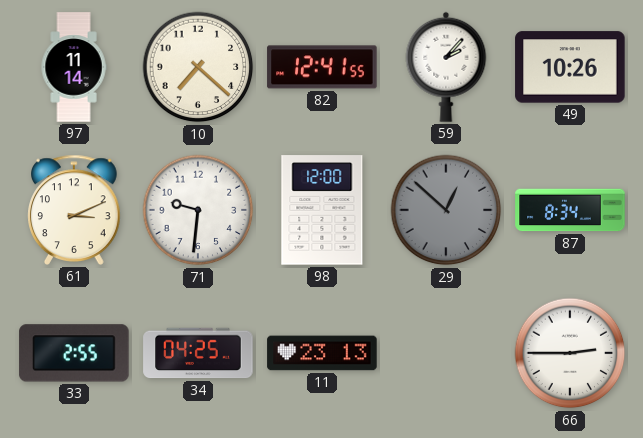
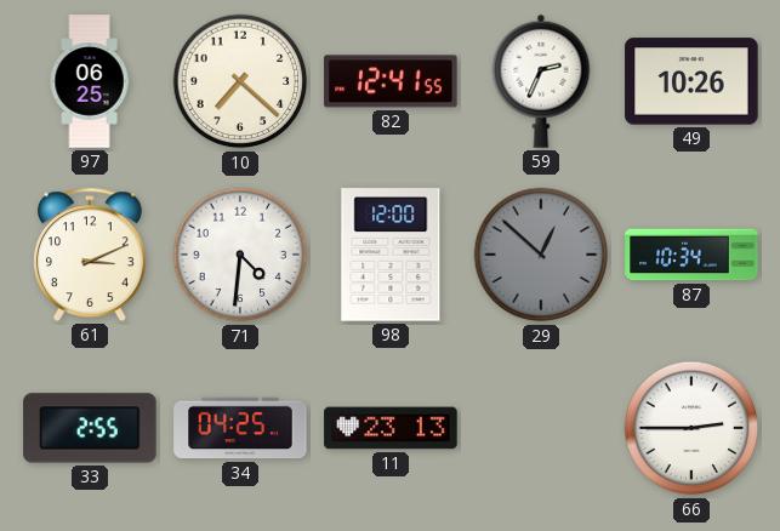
97: 11:14 -> 06:25
59: 2:07 -> 2:34
71: 9:31 -> 4:31
87: 8:34 -> 10:34
